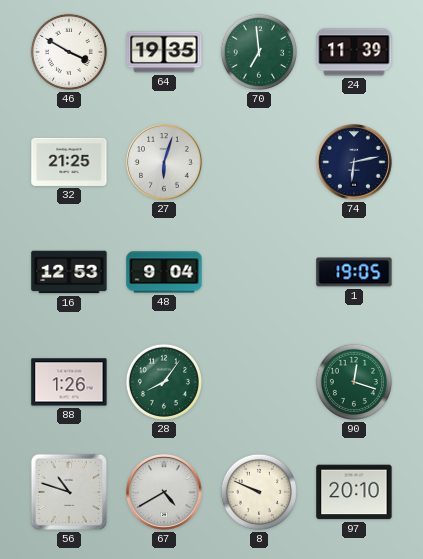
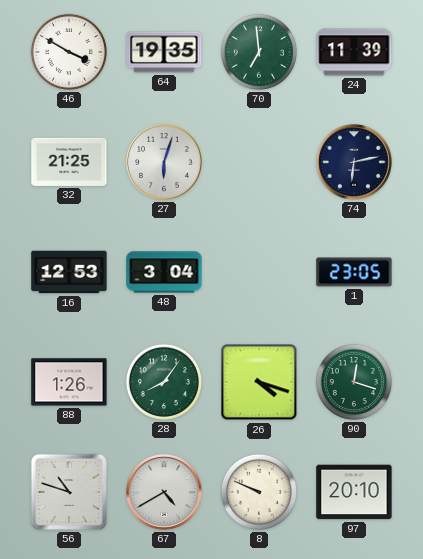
48: 9:04 -> 3:04
1: 19:05 -> 23:05
26: none -> 4:18
